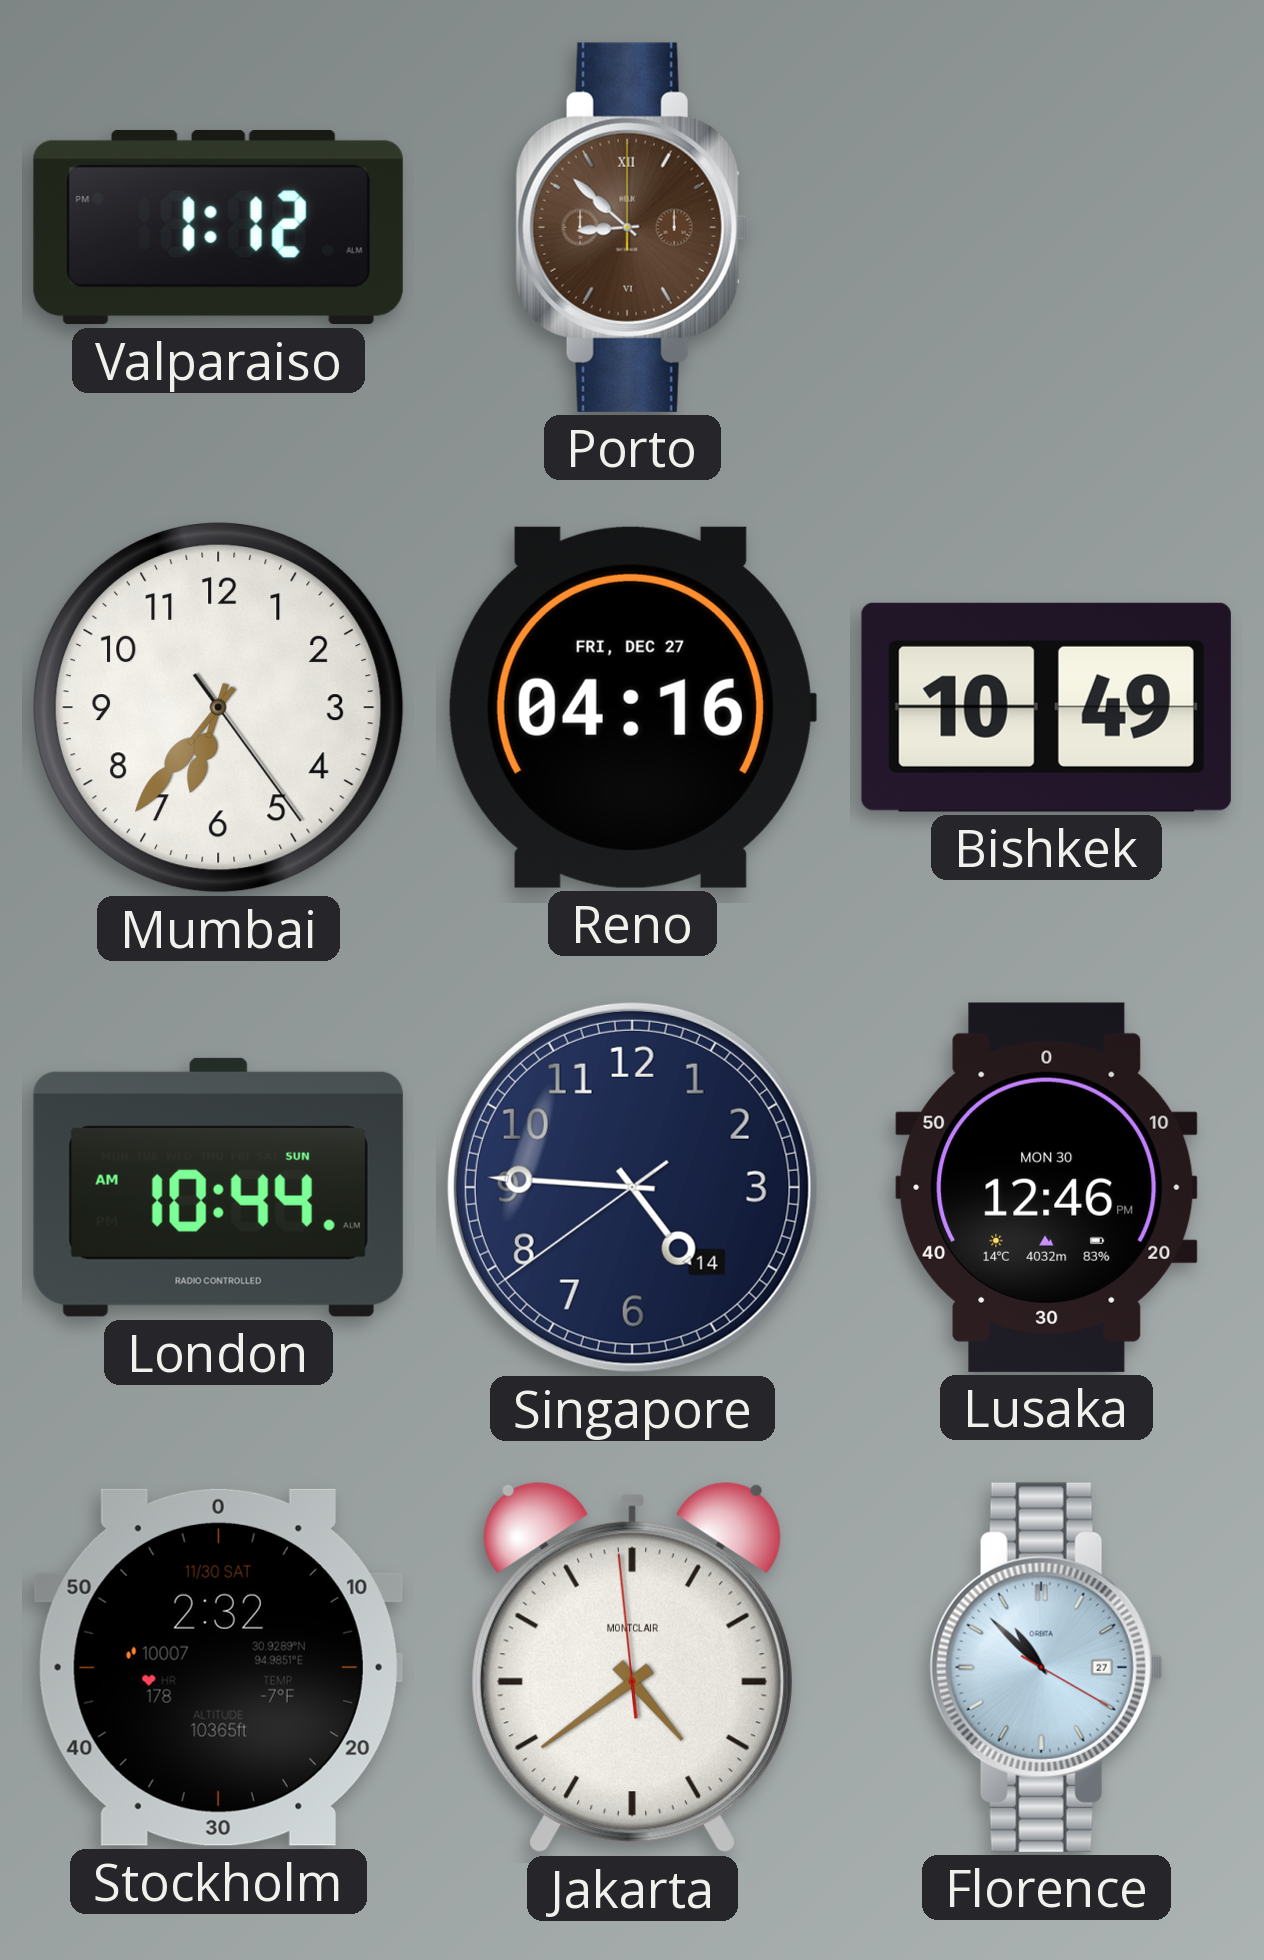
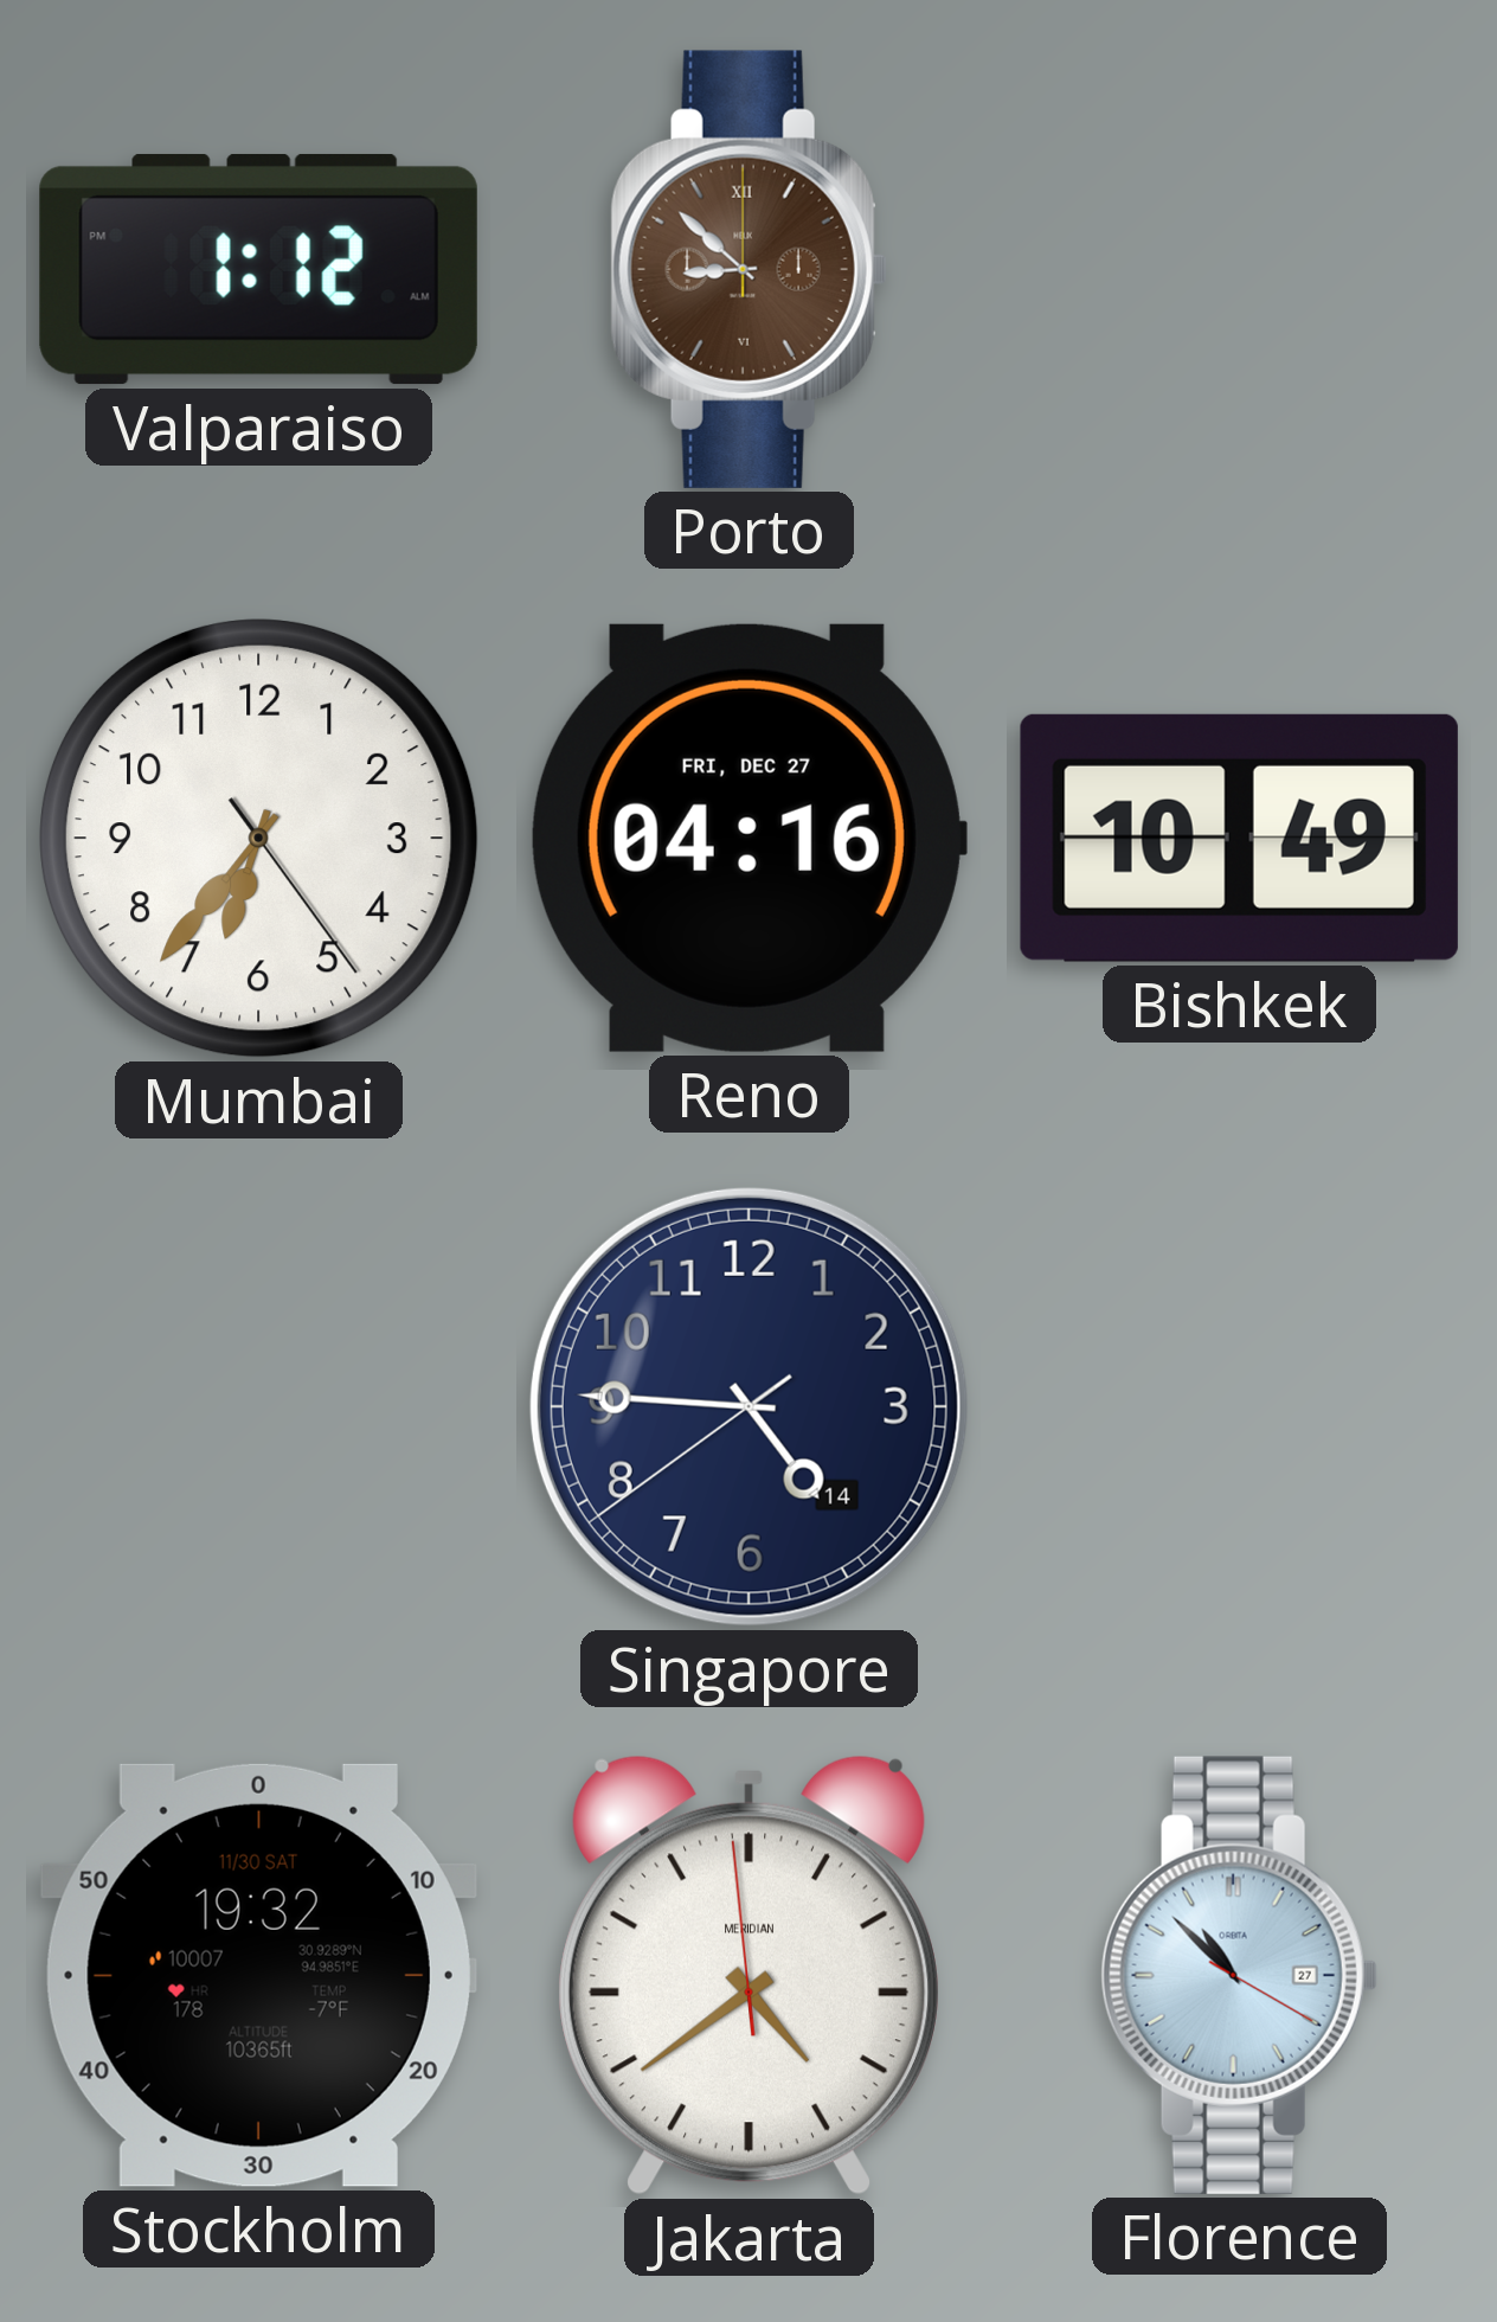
London: 10:44 -> none
Lusaka: 12:46 -> none
Stockholm: 2:32 -> 19:32
Jakarta brand: MONTCLAIR -> MERIDIAN
